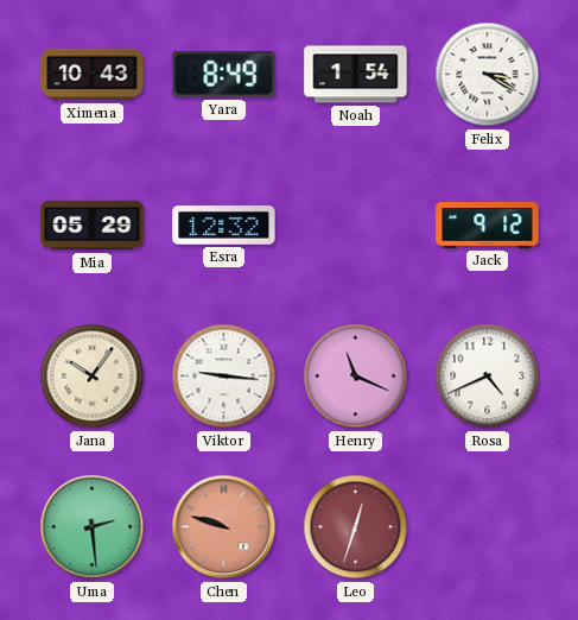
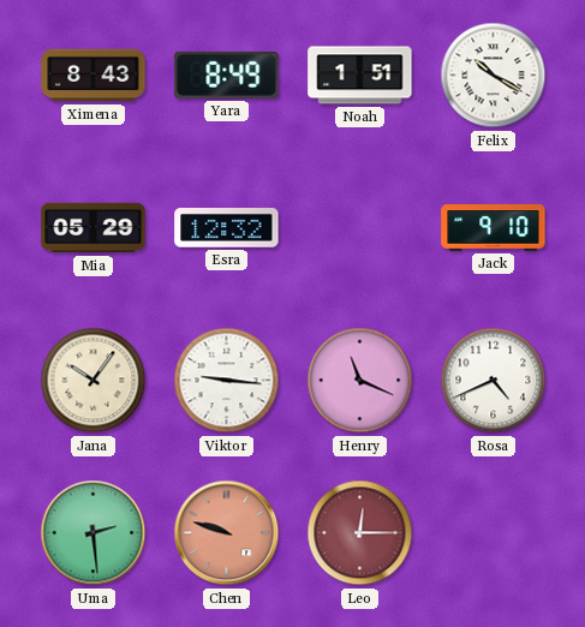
Ximena: 10:43 -> 8:43
Noah: 1:54 -> 1:51
Felix: 3:20 -> 10:20
Jack: 9:12 -> 9:10
Leo: 12:33 -> 12:15
